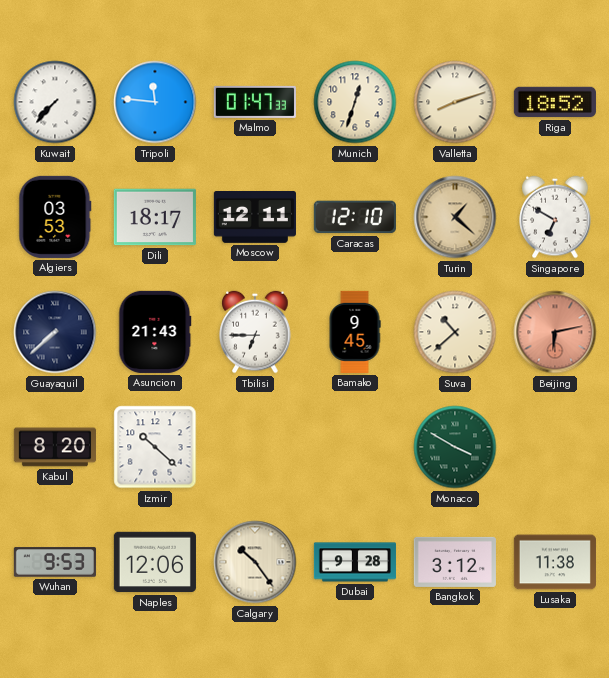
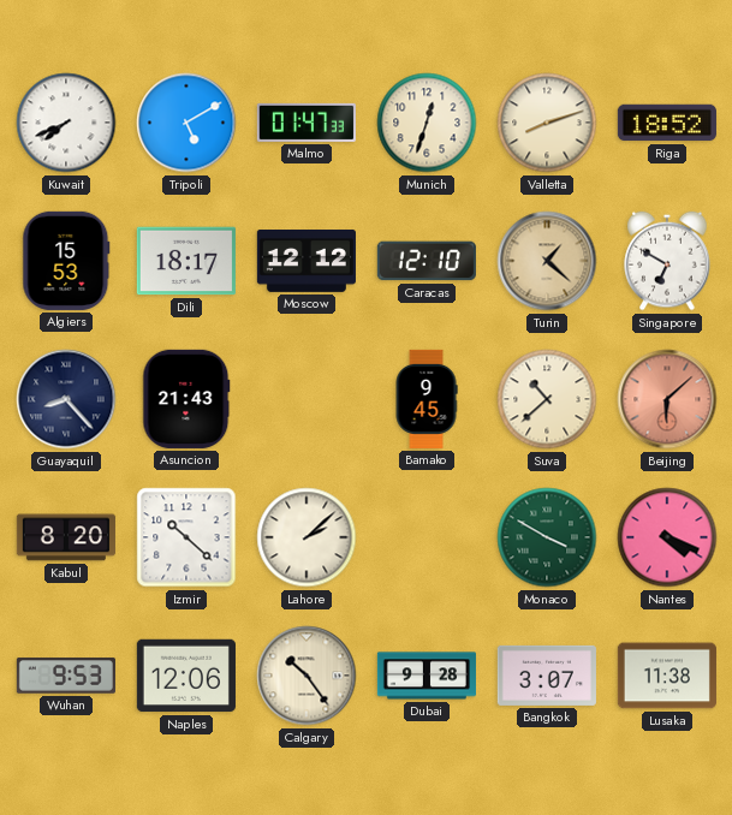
Kuwait: 7:37 -> 7:41
Tripoli: 11:46 -> 5:10
Algiers: 03:53 -> 15:53
Moscow: 12:11 -> 12:12
Guayaquil: 7:38 -> 8:23
Tbilisi: 6:45 -> none
Beijing: 6:13 -> 6:08
Lahore: none -> 2:08
Nantes: none -> 4:19
Bangkok: 3:12 -> 3:07
